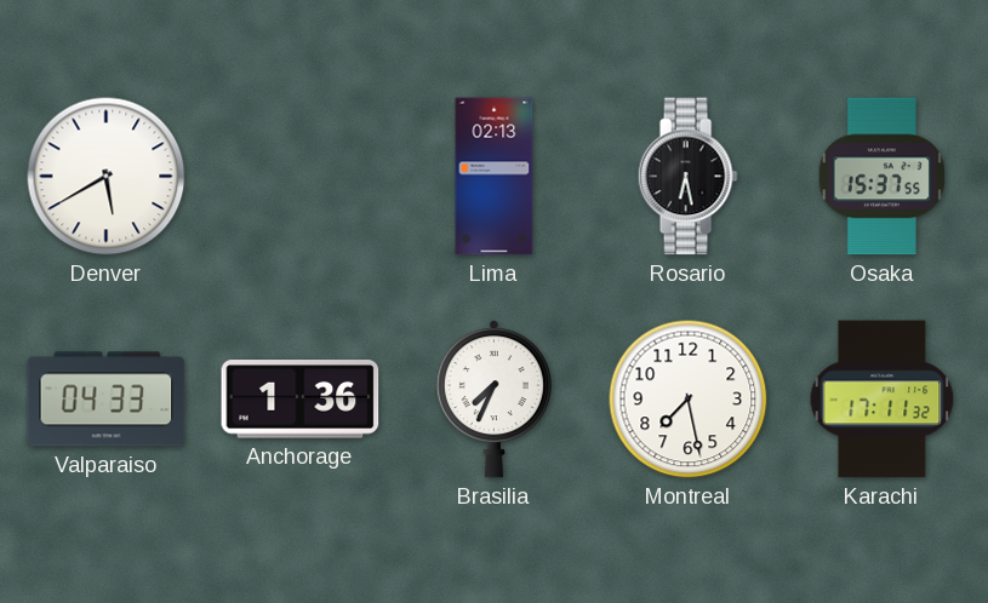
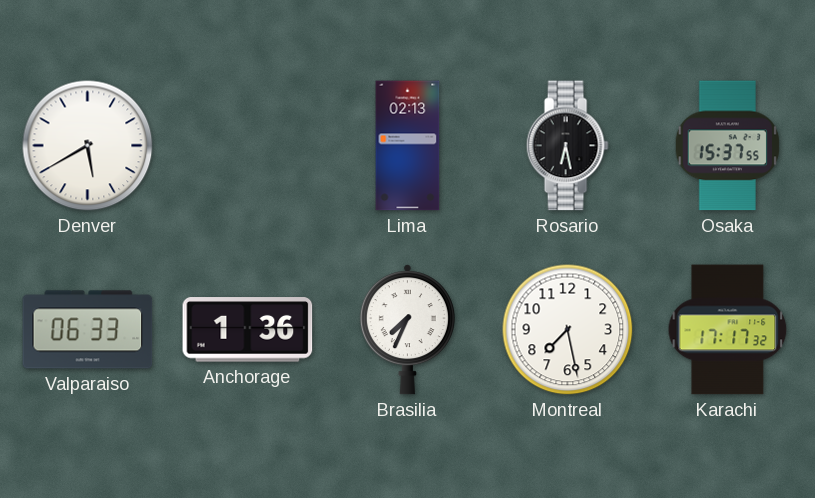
Valparaiso: 04:33 -> 06:33
Karachi: 17:11 -> 17:17
